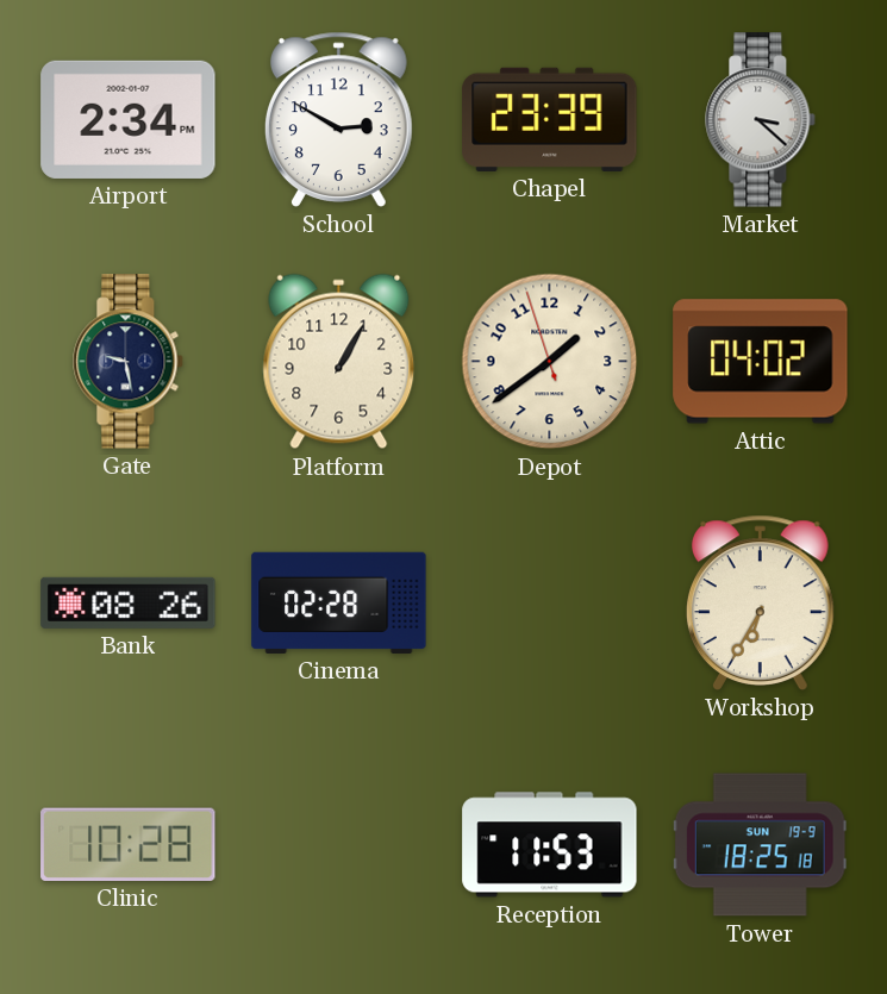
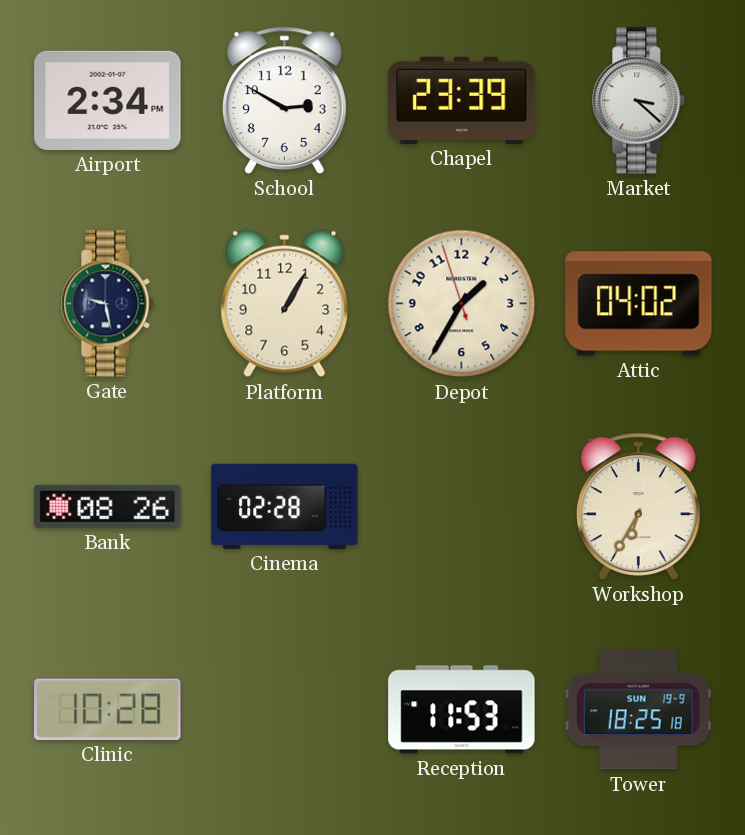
Depot: 1:38 -> 1:34
